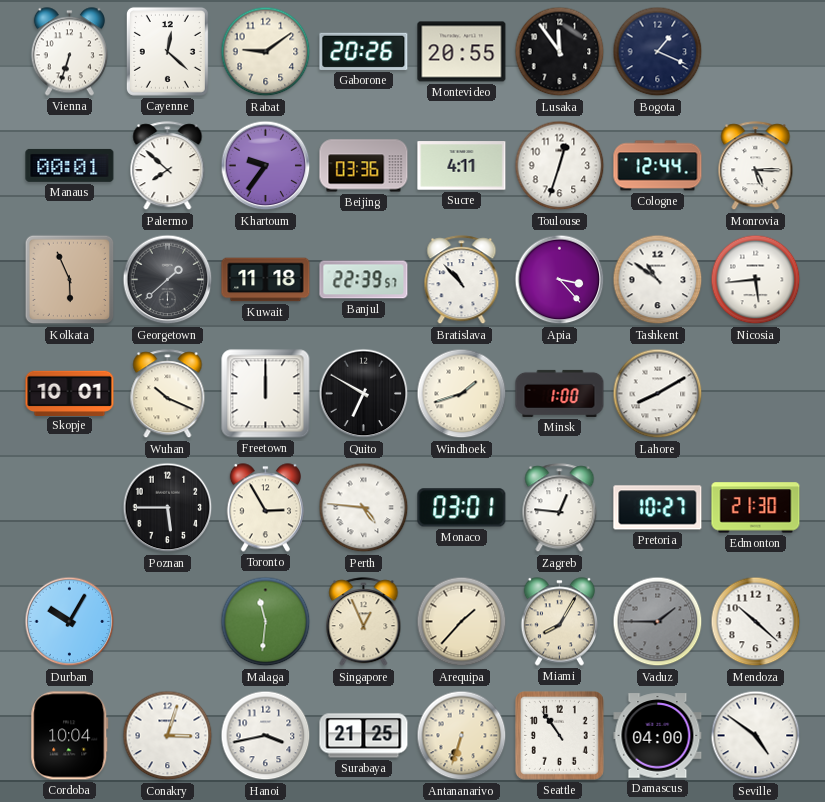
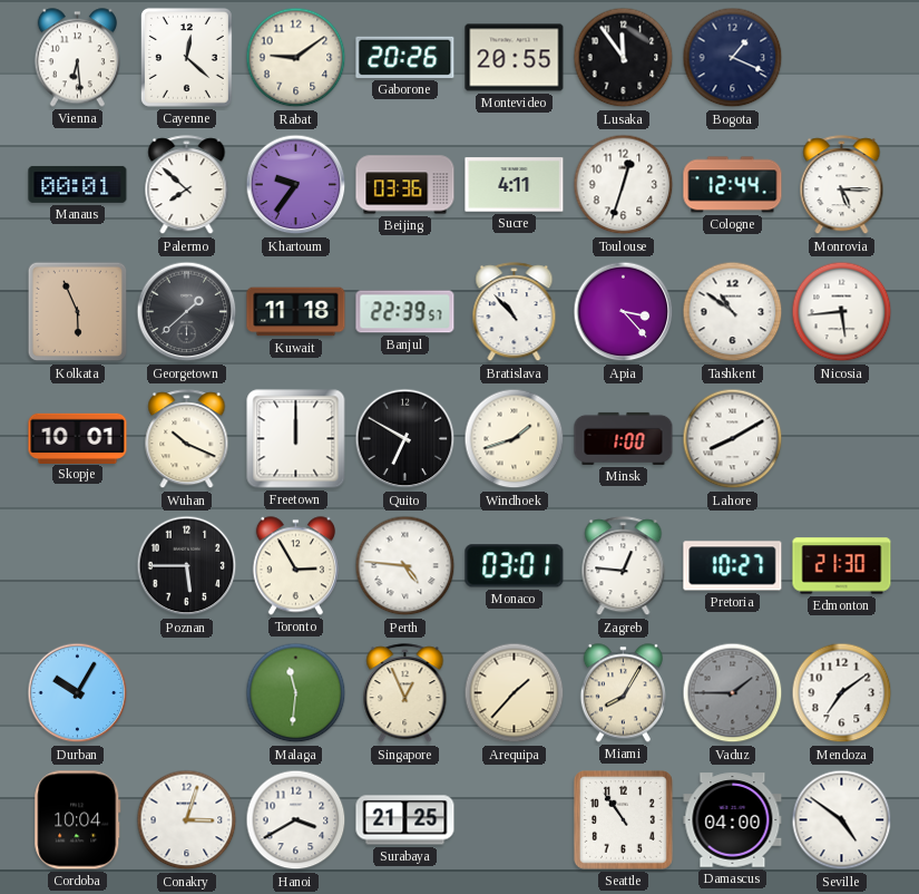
Vienna: 6:33 -> 6:29
Mendoza: 10:22 -> 7:09
Hanoi: 3:43 -> 3:40
Antananarivo: 6:33 -> none
